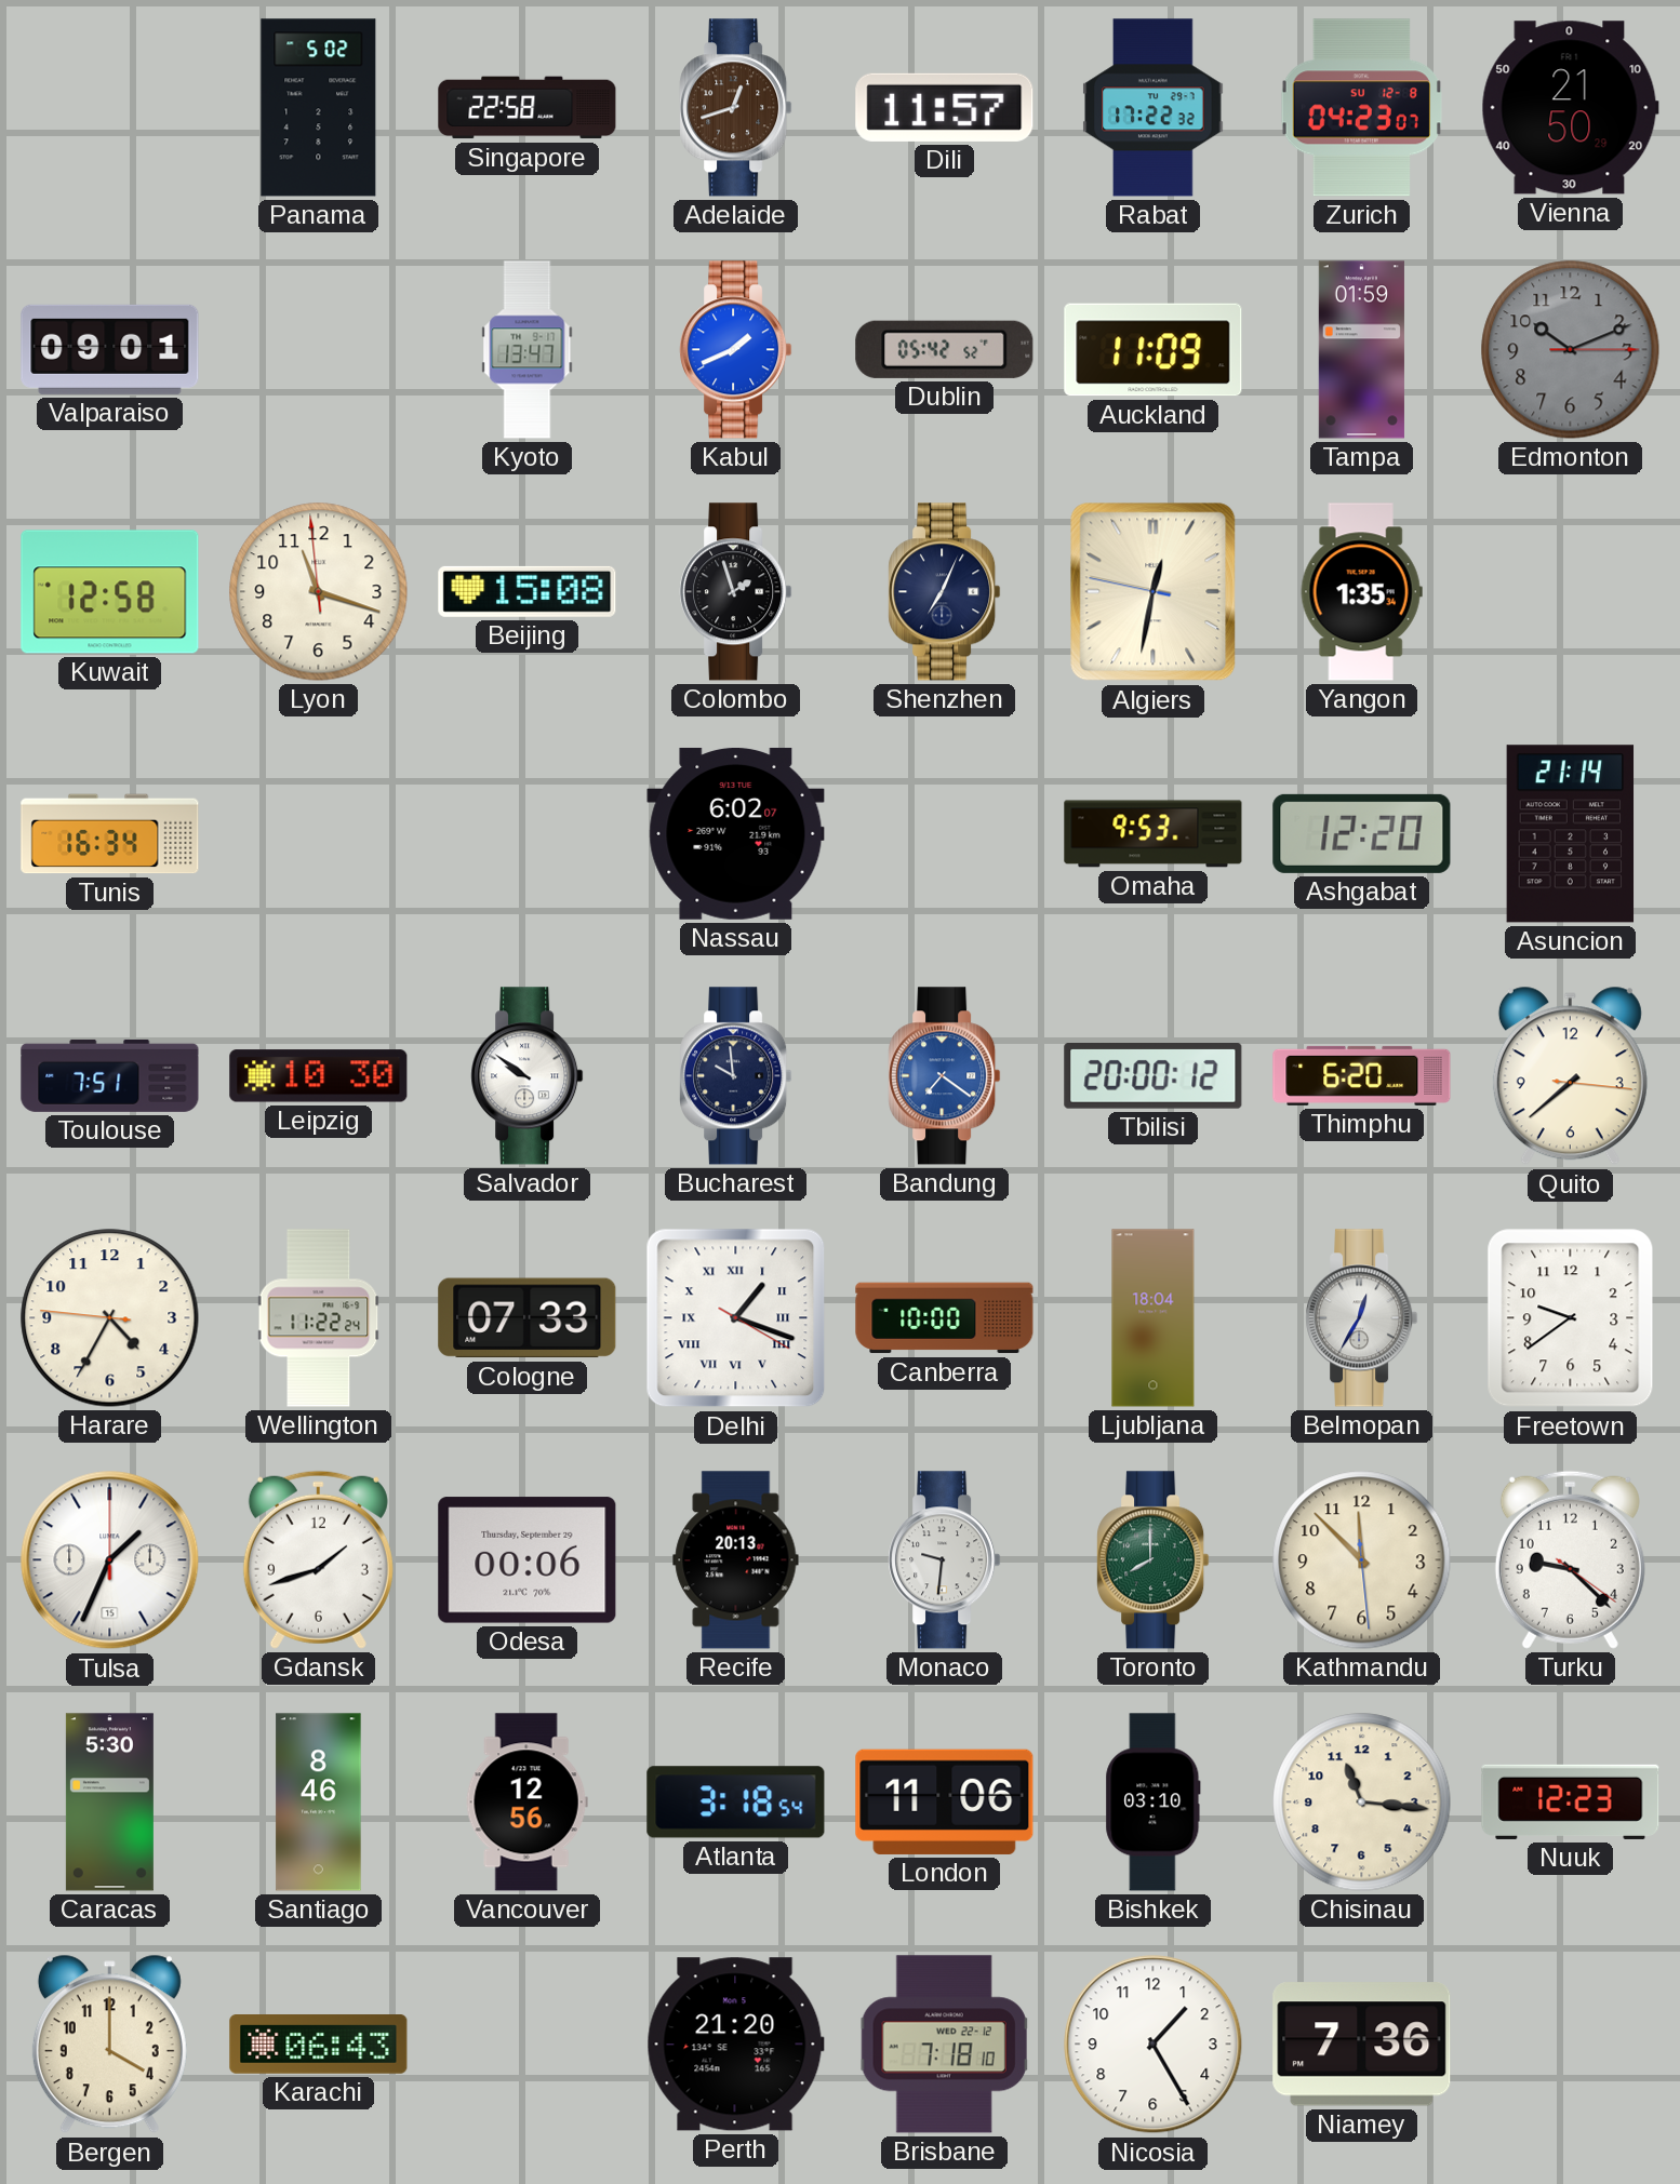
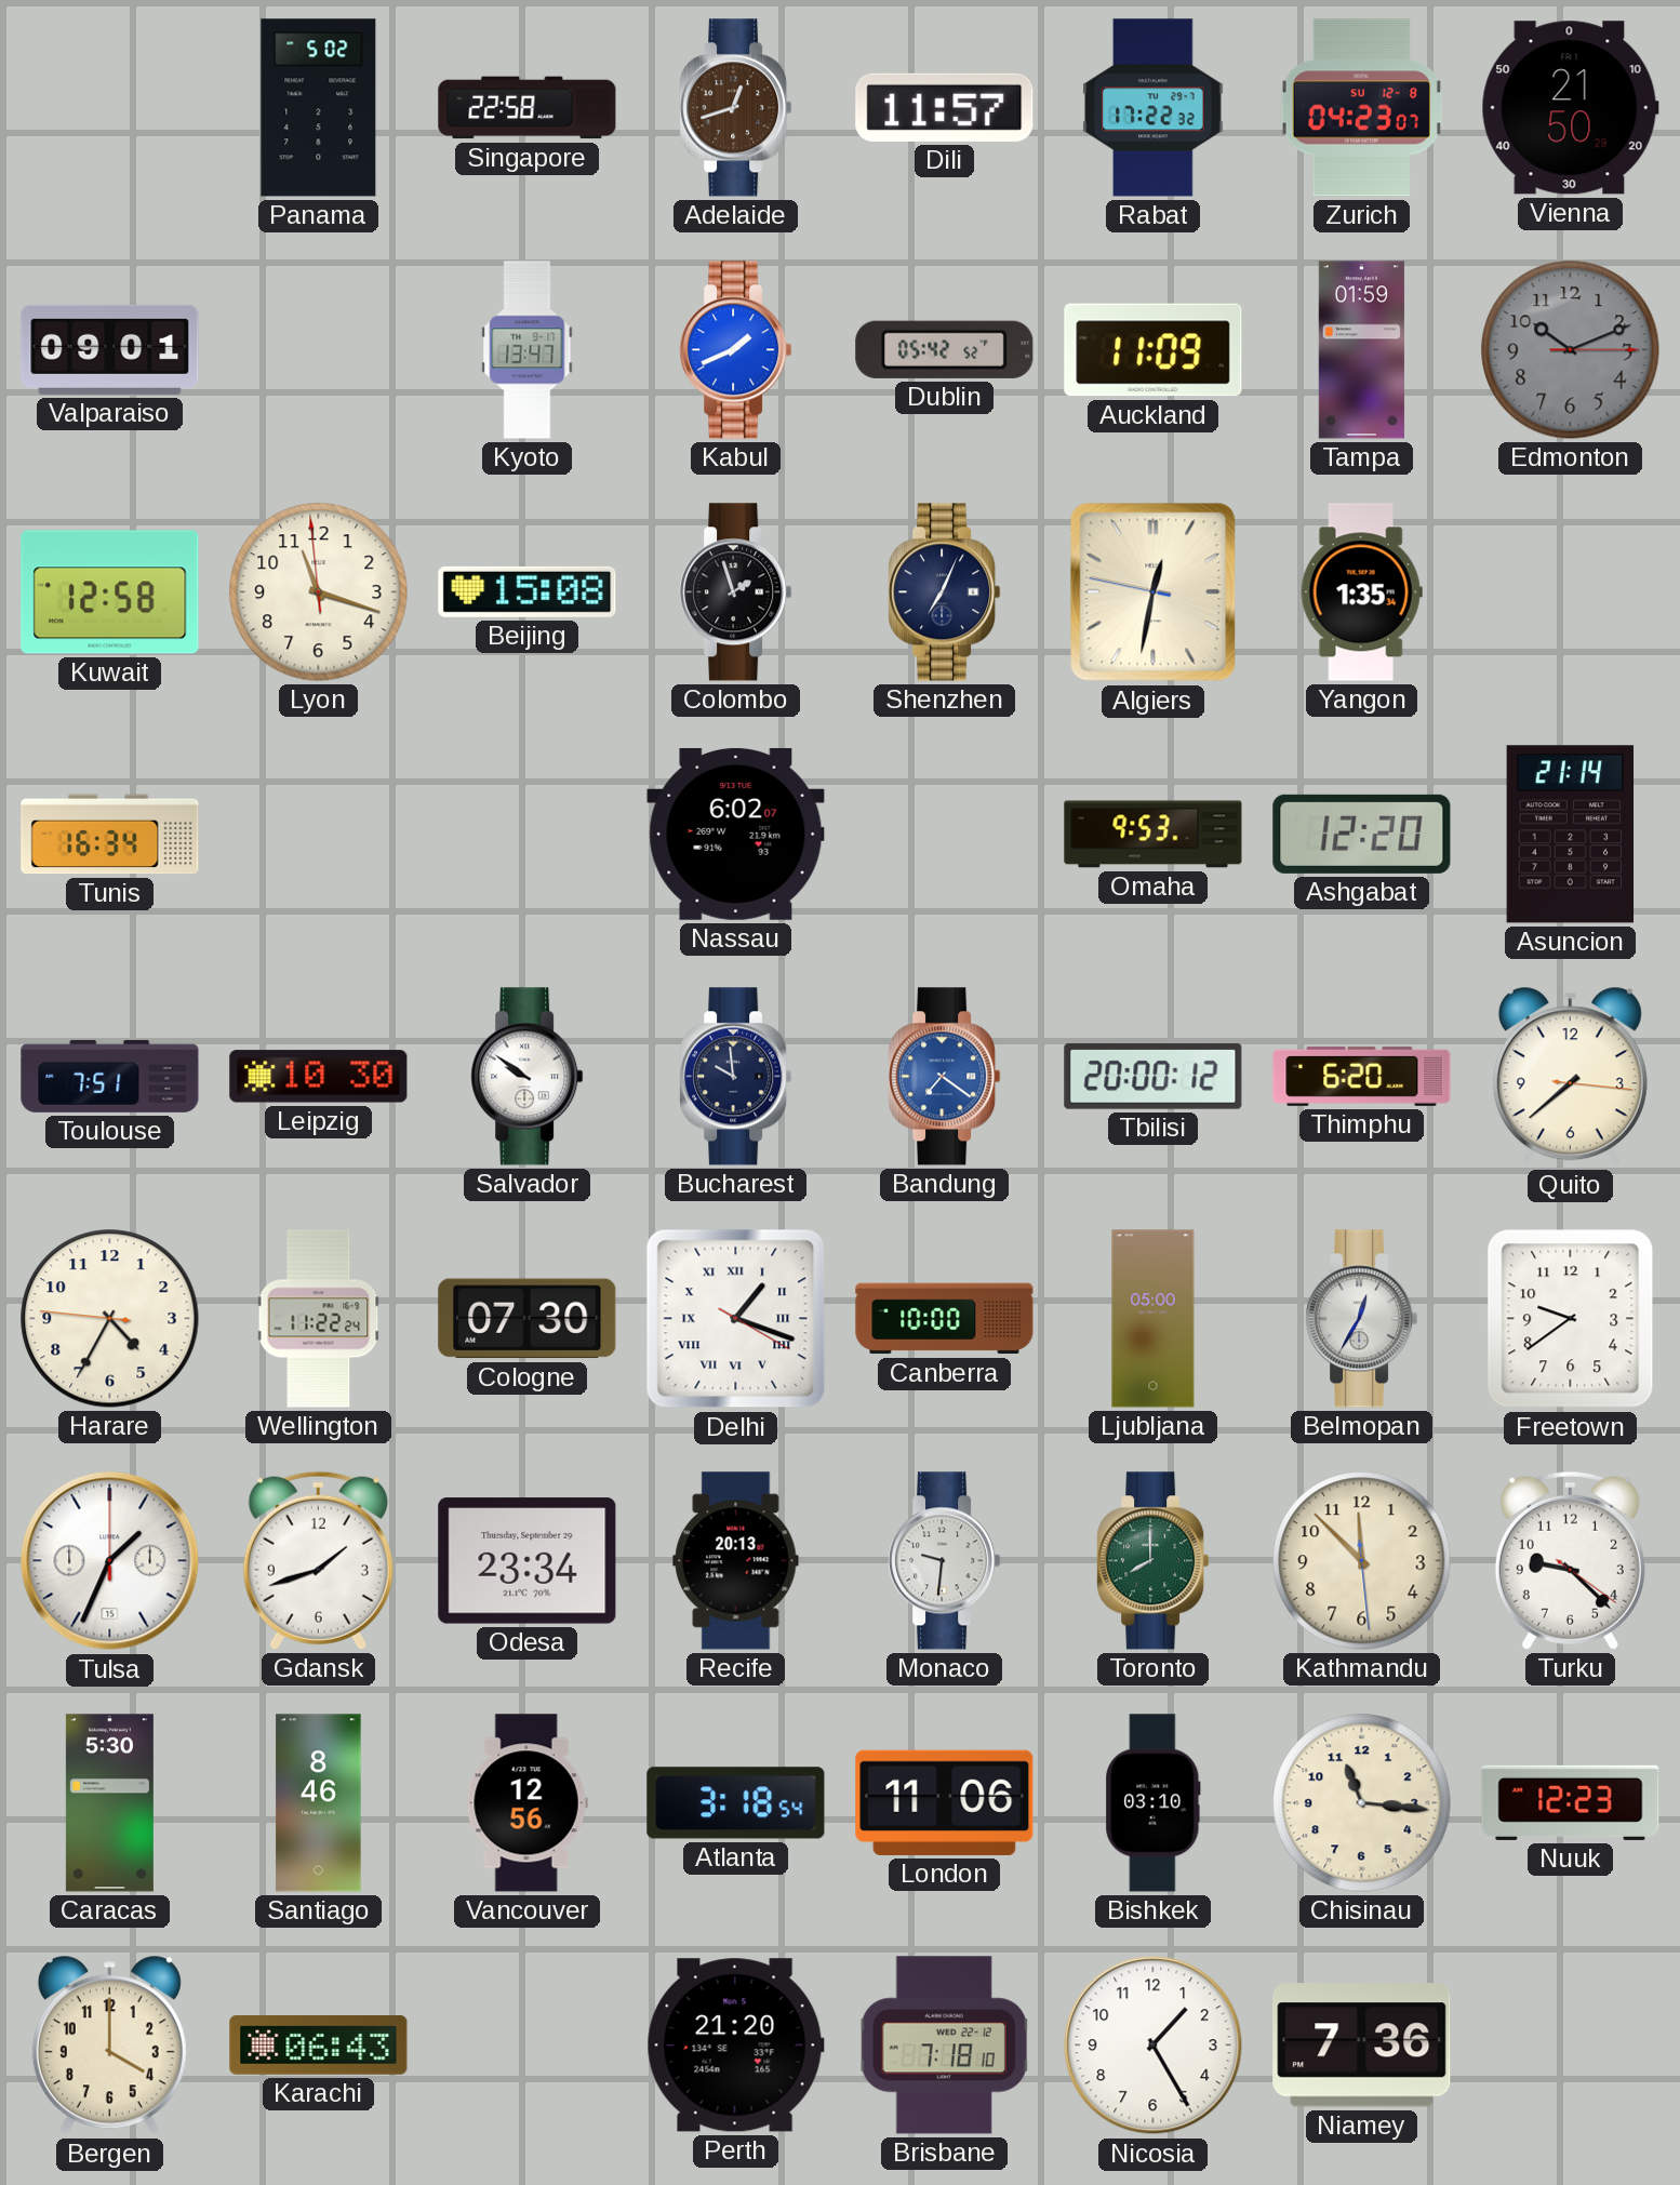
Cologne: 07:33 -> 07:30
Ljubljana: 18:04 -> 05:00
Odesa: 00:06 -> 23:34
